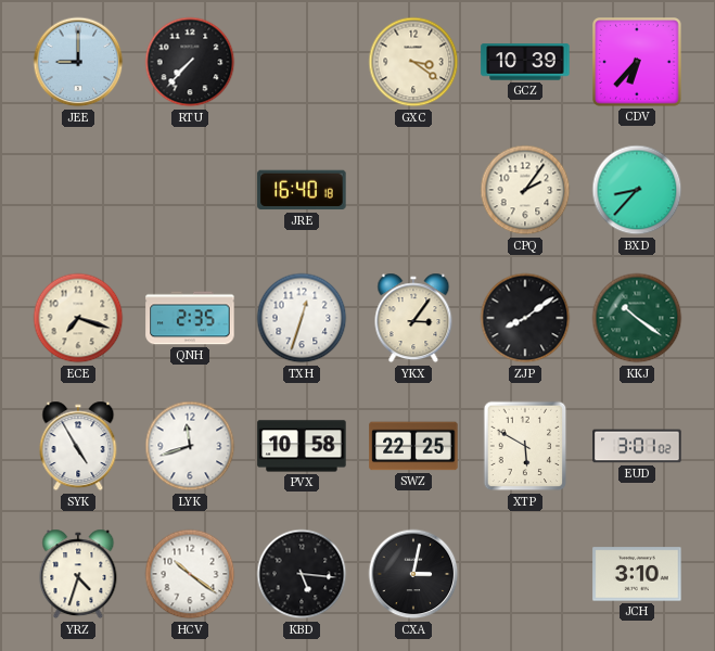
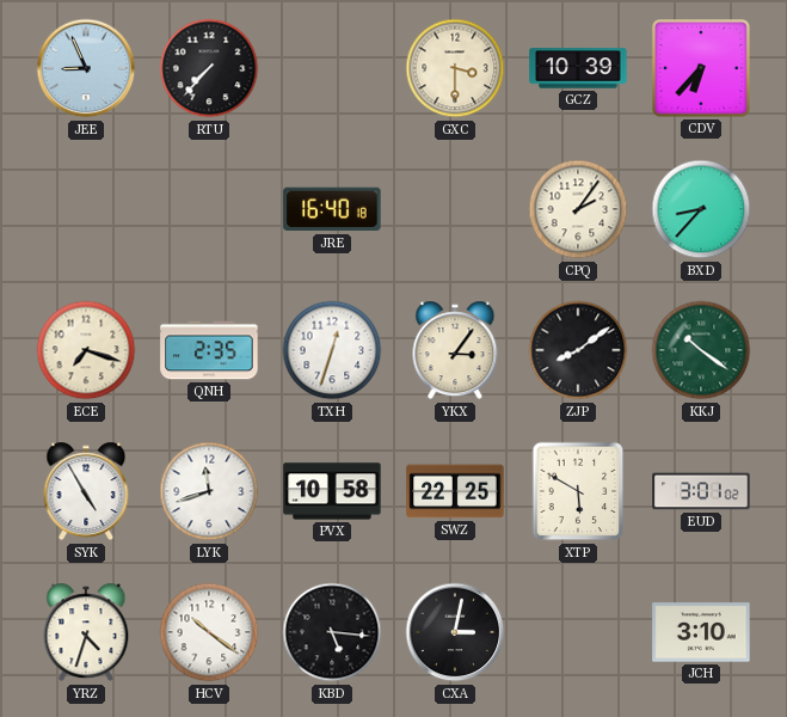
JEE: 9:00 -> 8:56
GXC: 3:21 -> 3:30
